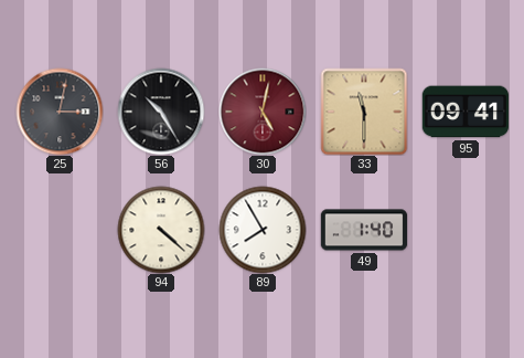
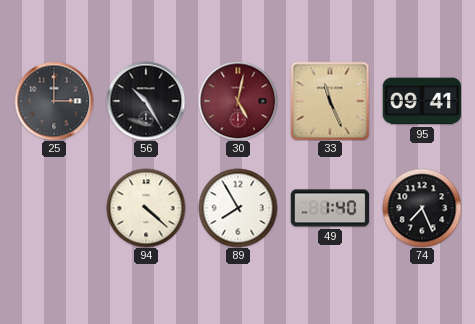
25: 3:02 -> 3:00
33: 11:30 -> 11:26
74: none -> 7:26
